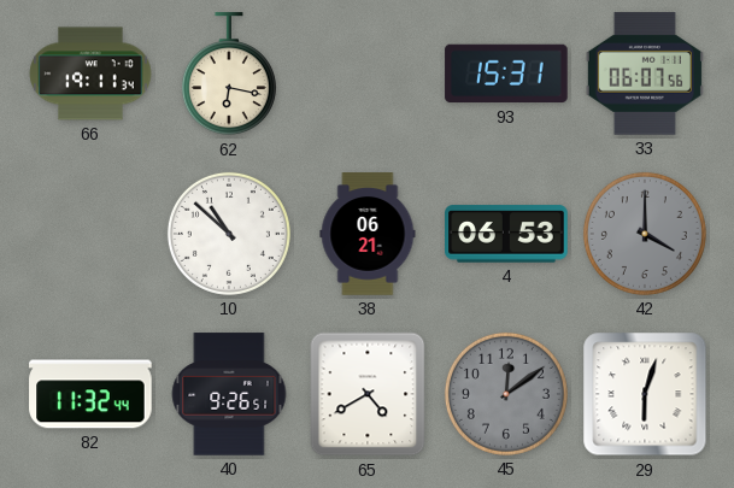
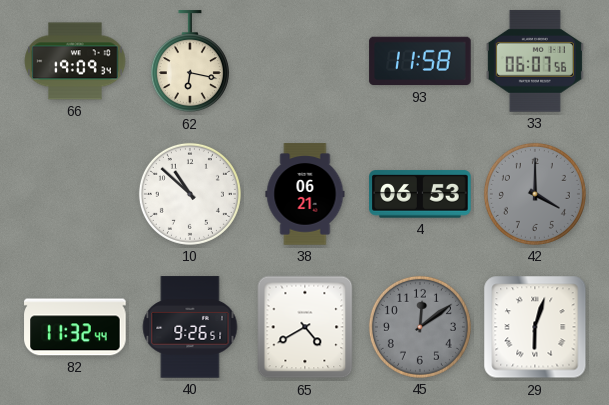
66: 19:11 -> 19:09
93: 15:31 -> 11:58
